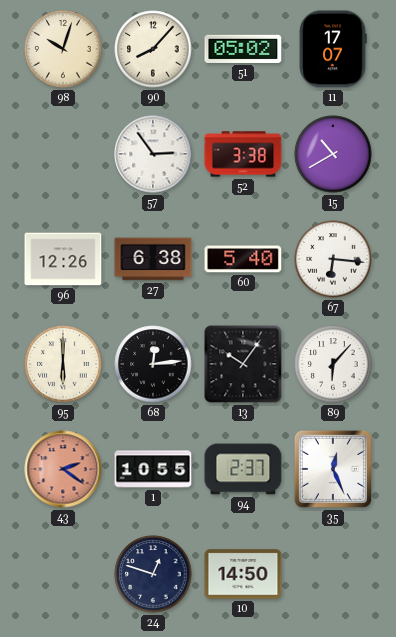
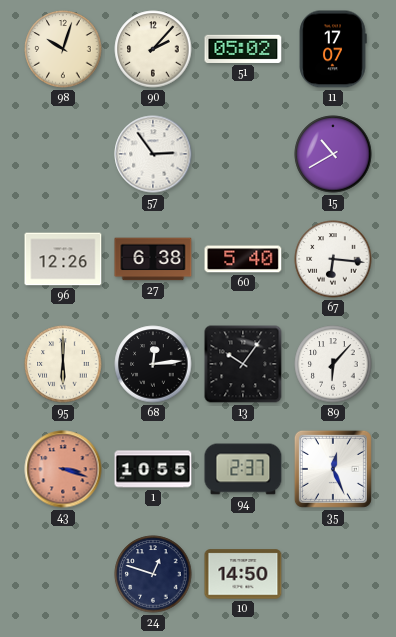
90: 8:07 -> 2:07
52: 3:38 -> none
43: 2:21 -> 3:18
